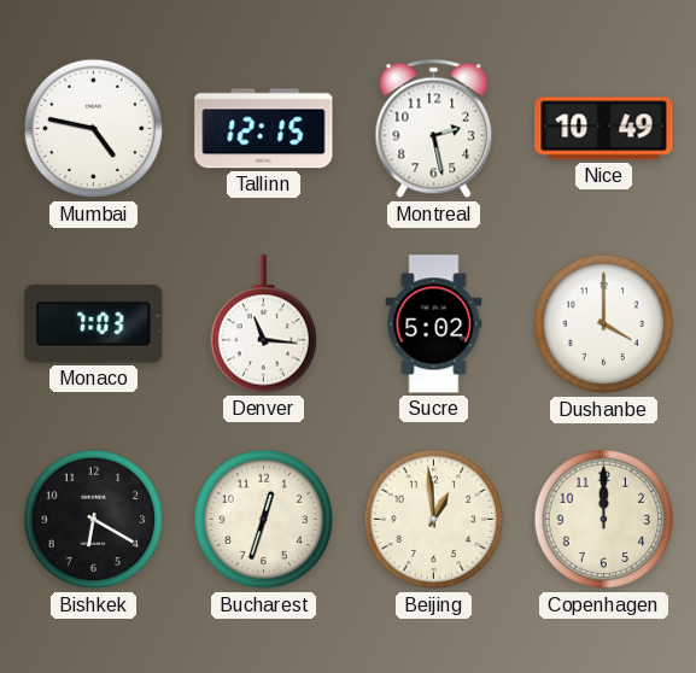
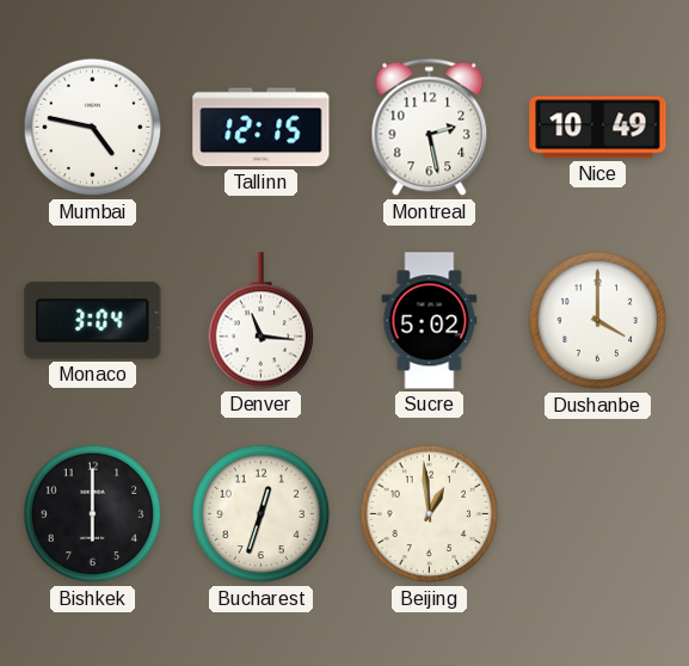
Monaco: 7:03 -> 3:04
Bishkek: 6:20 -> 6:00
Copenhagen: 12:00 -> none
